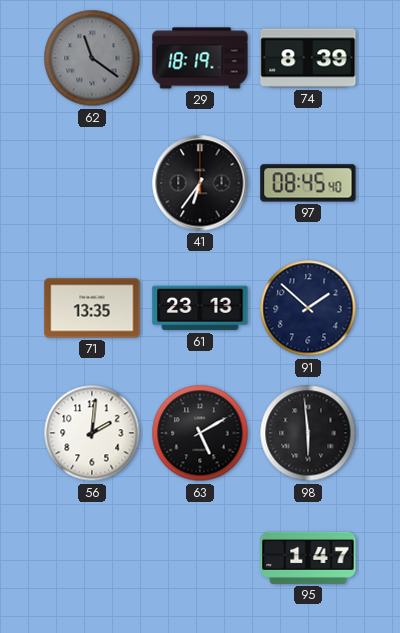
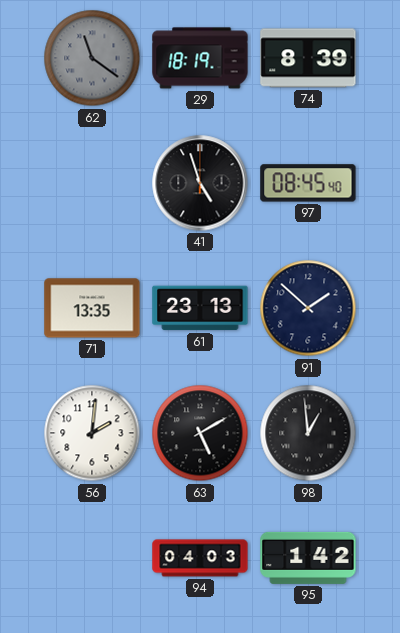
41: 6:36 -> 4:57
98: 5:59 -> 12:59
94: none -> 04:03
95: 1:47 -> 1:42
